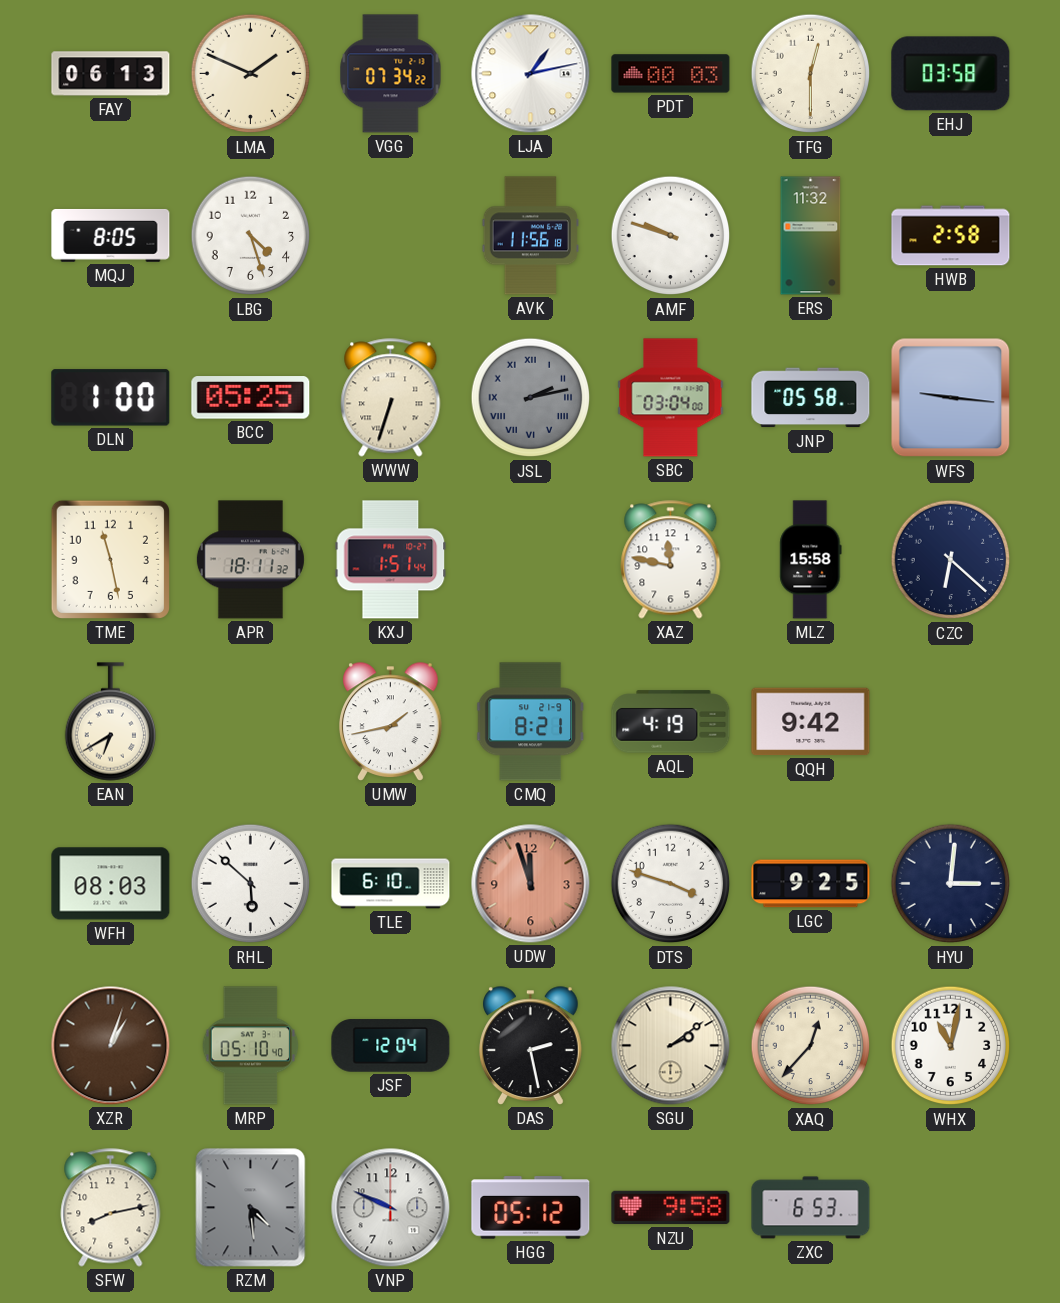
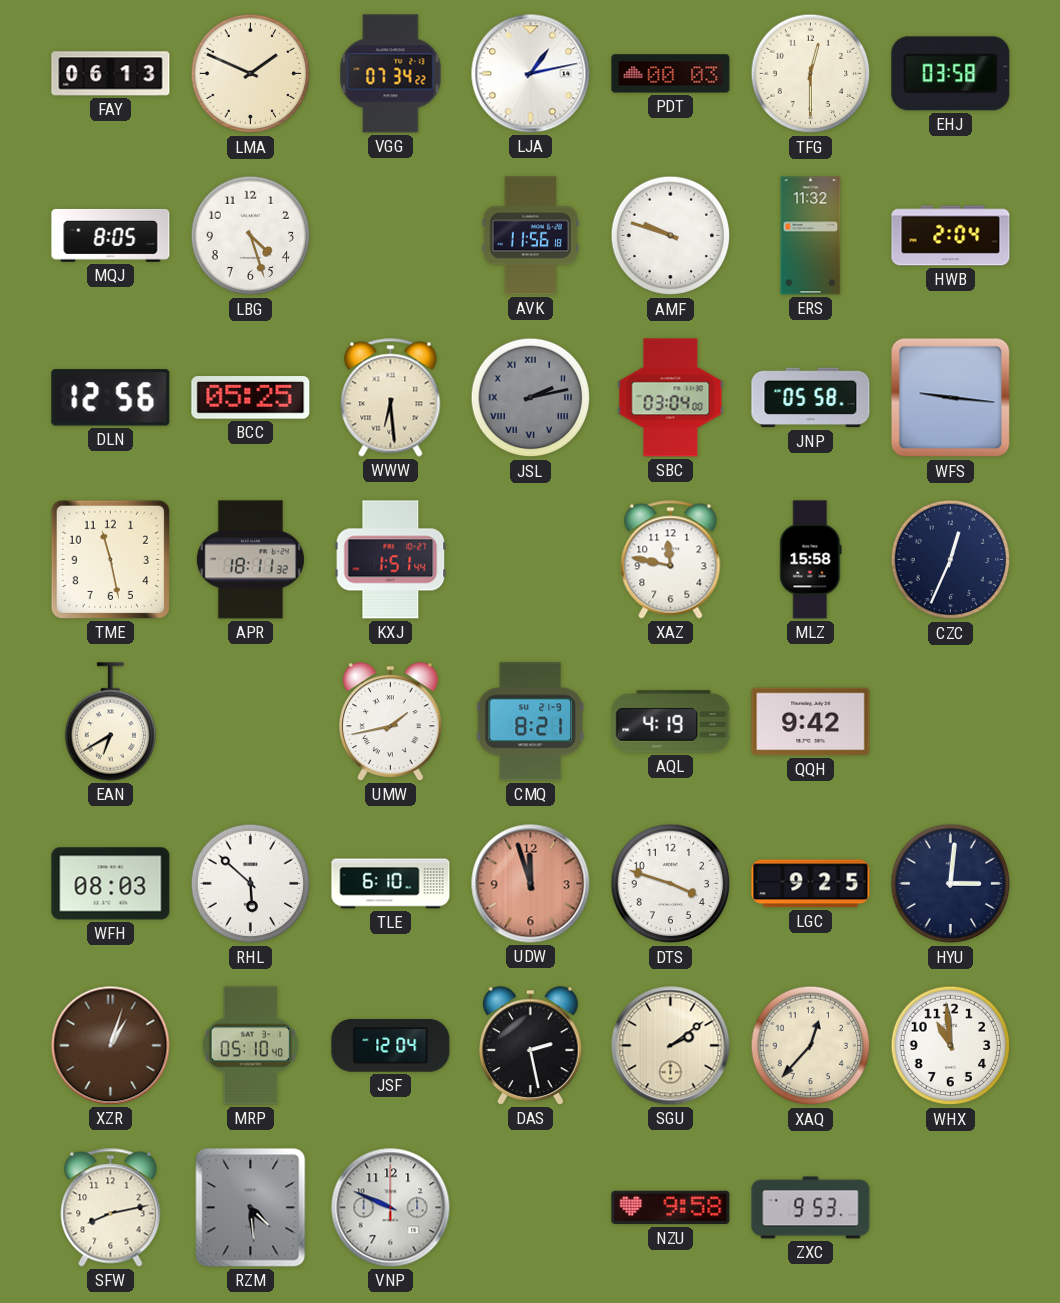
HWB: 2:58 -> 2:04
DLN: 1:00 -> 12:56
WWW: 6:33 -> 6:29
CZC: 6:22 -> 12:34
WHX: 11:02 -> 10:59
HGG: 05:12 -> none
ZXC: 6:53 -> 9:53
